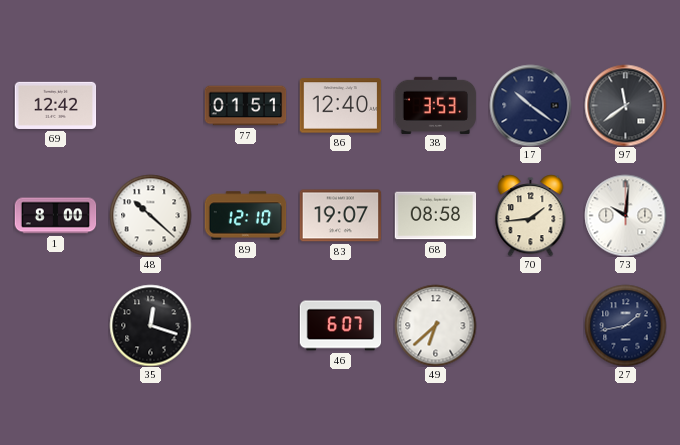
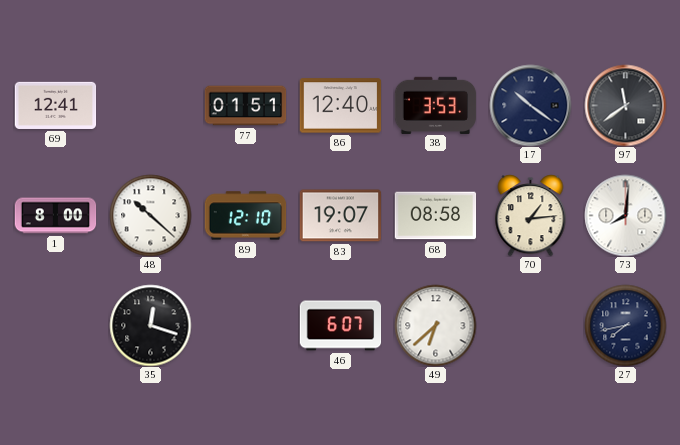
69: 12:42 -> 12:41
70: 1:44 -> 1:14
73: 10:01 -> 8:01
27: 1:43 -> 7:43
